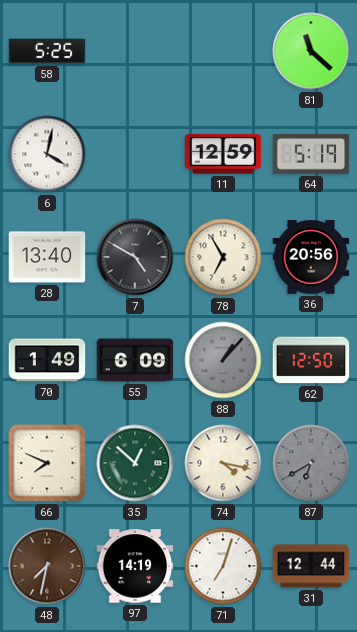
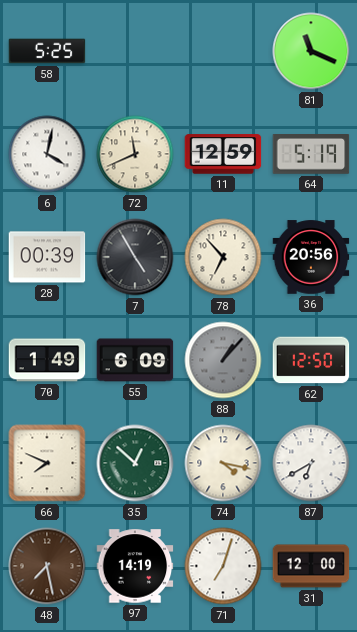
81: 11:22 -> 11:19
72: none -> 11:41
28: 13:40 -> 00:39
7: 4:50 -> 4:55
78: 6:55 -> 6:53
87 dial: grey -> white
48: 7:32 -> 7:28
31: 12:44 -> 12:00
